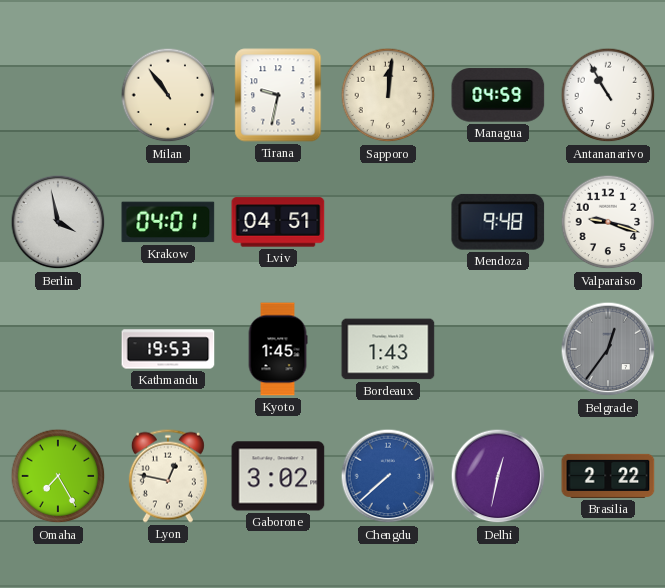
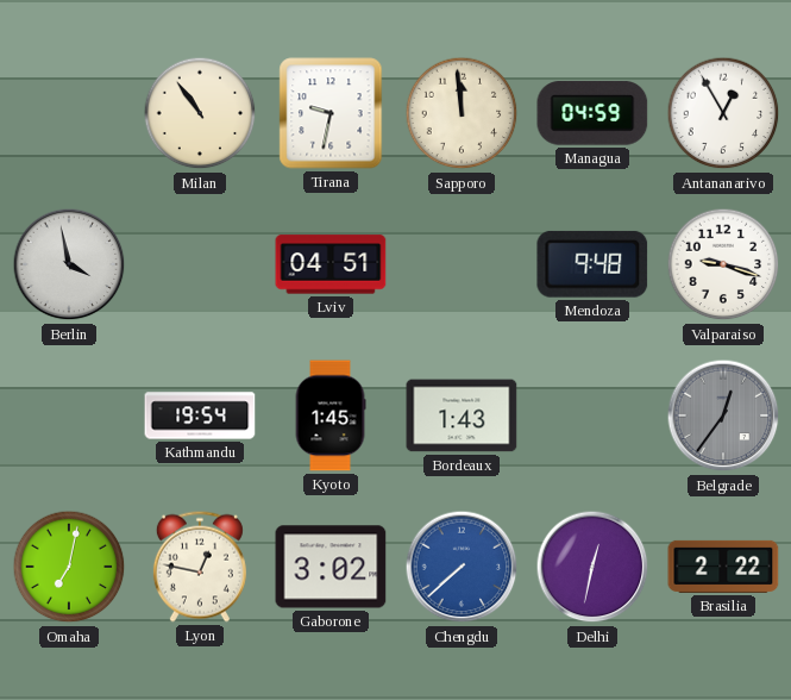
Sapporo: 12:01 -> 11:59
Antananarivo: 10:55 -> 12:55
Krakow: 04:01 -> none
Kathmandu: 19:53 -> 19:54
Omaha: 7:25 -> 7:02
